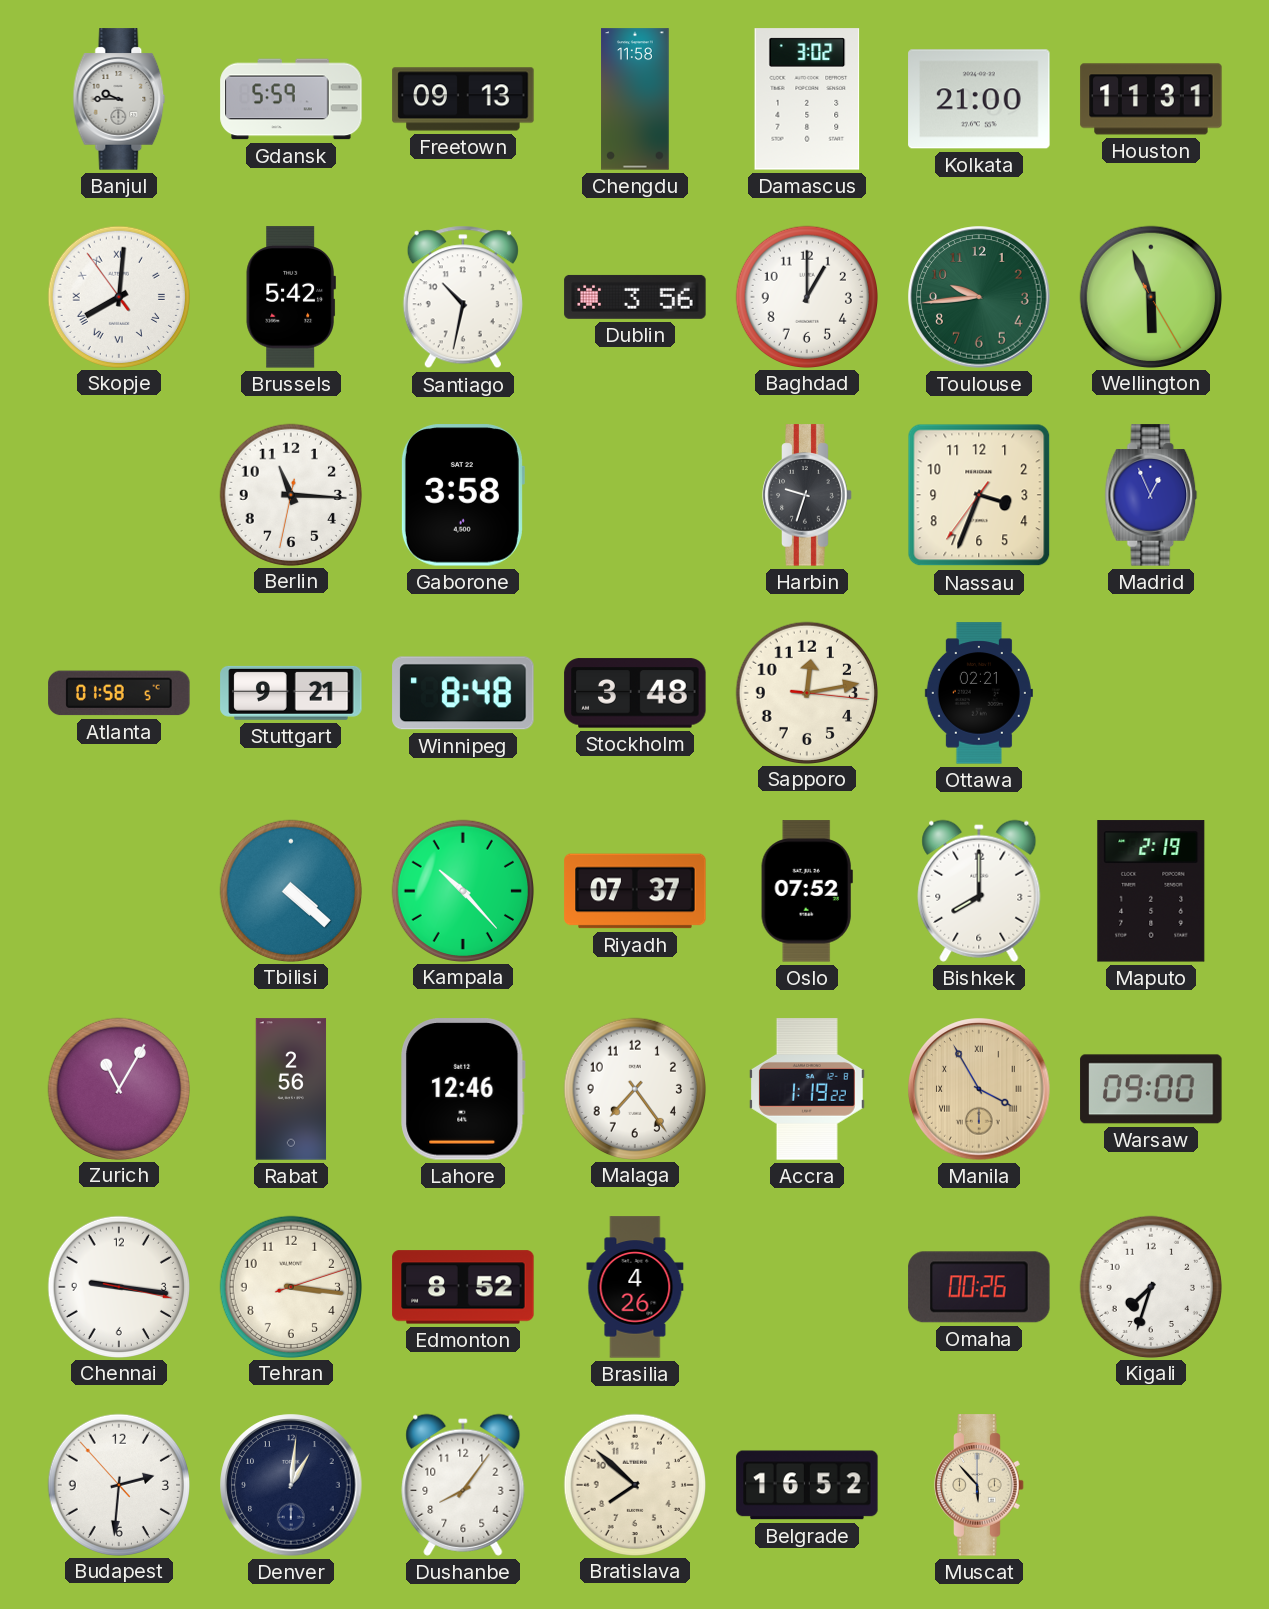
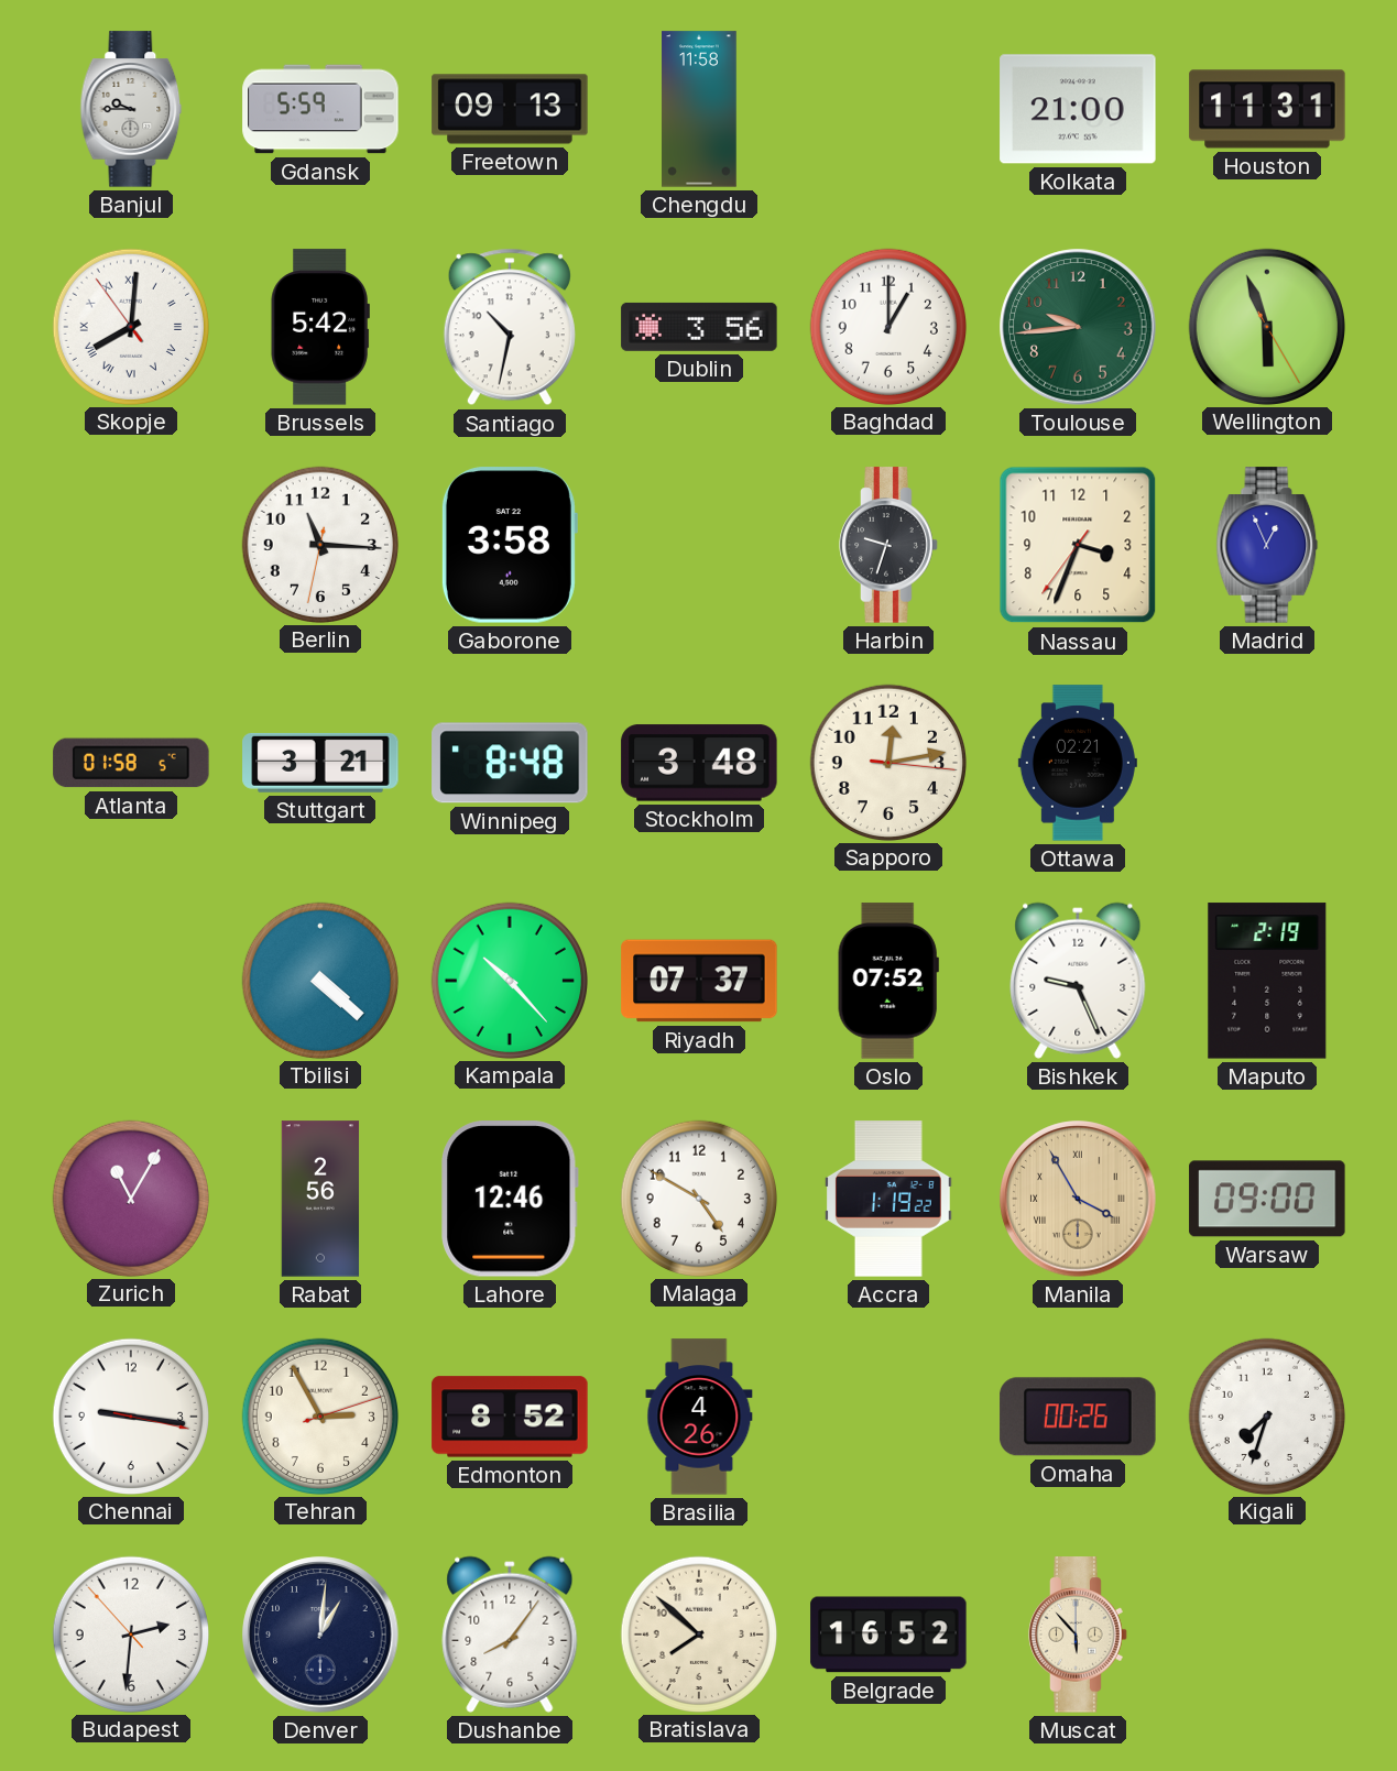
Damascus: 3:02 -> none
Stuttgart: 9:21 -> 3:21
Bishkek: 8:00 -> 9:26
Malaga: 7:24 -> 4:50
Tehran: 3:16 -> 2:55
